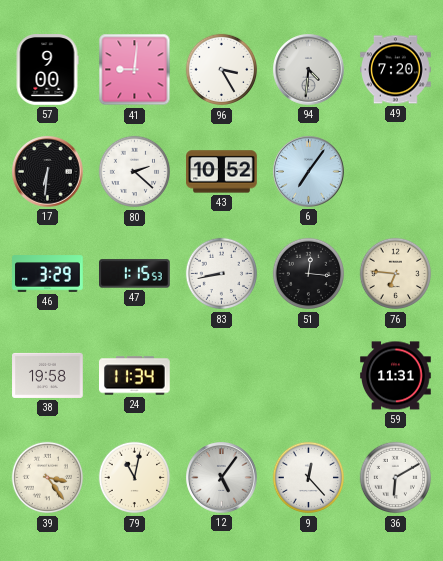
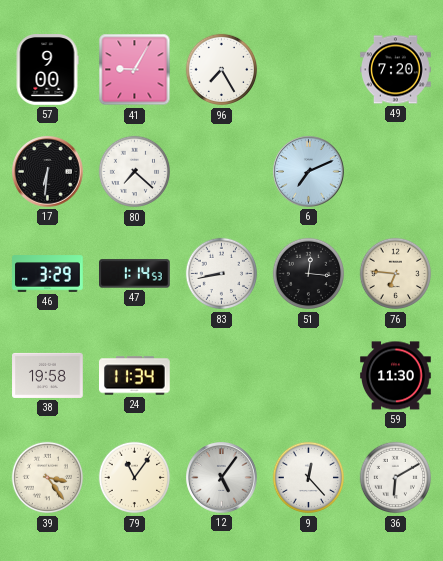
41: 9:01 -> 9:05
96: 3:25 -> 7:25
94: 4:31 -> none
80: 2:22 -> 7:22
43: 10:52 -> none
6: 7:06 -> 7:11
47: 1:15 -> 1:14
59: 11:31 -> 11:30
79: 11:02 -> 11:06
